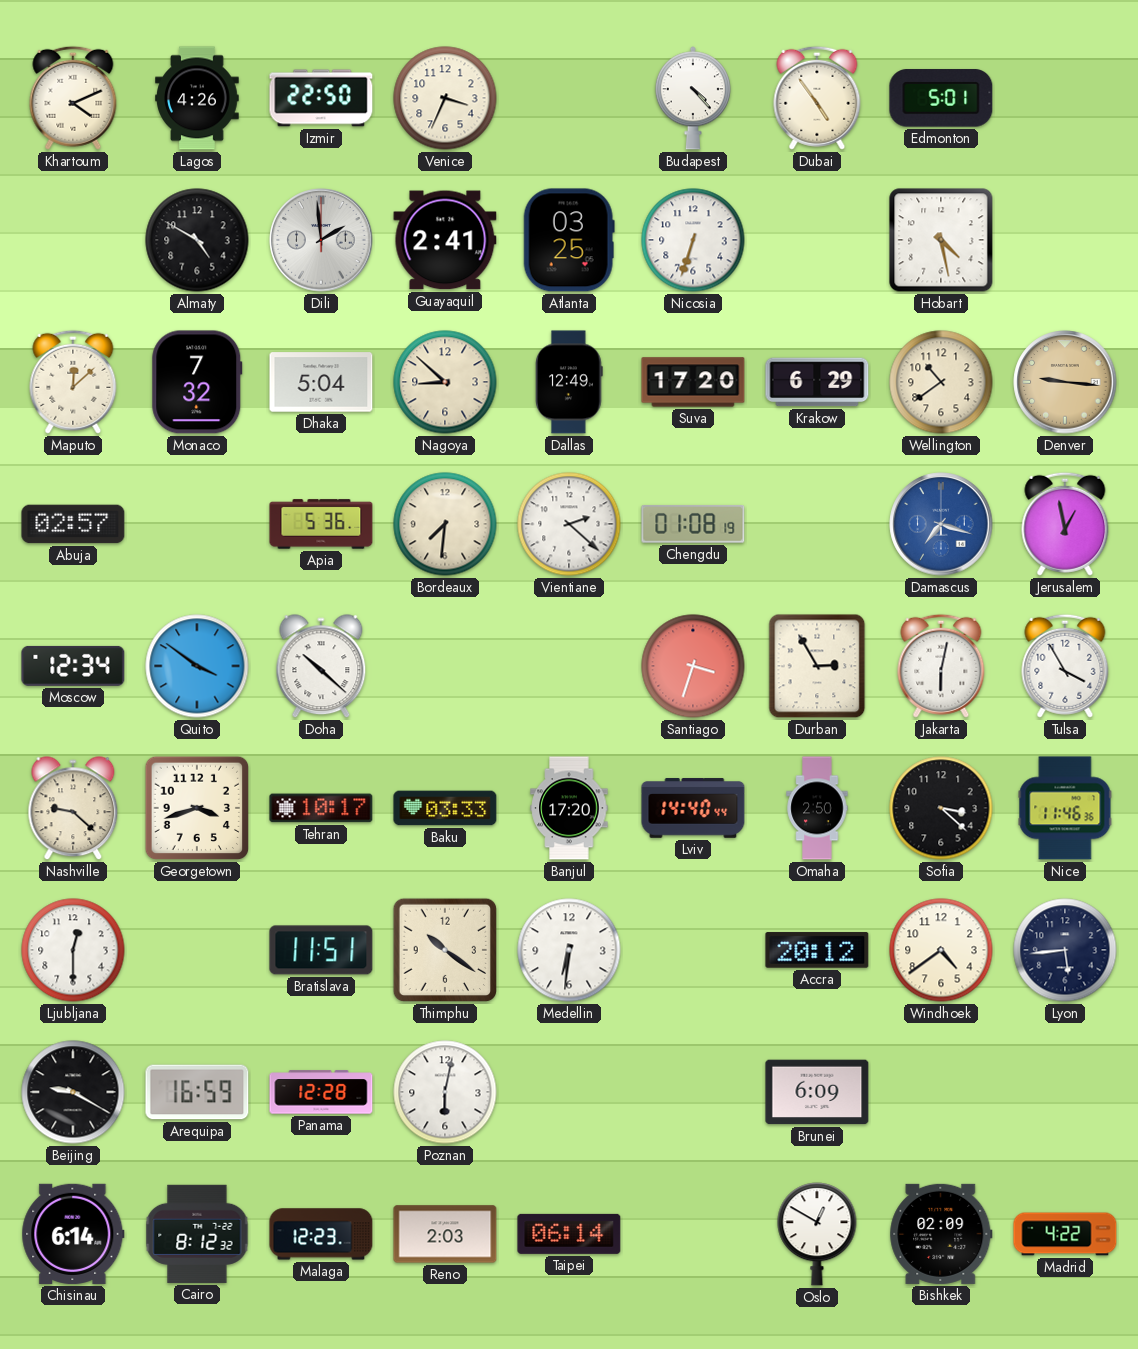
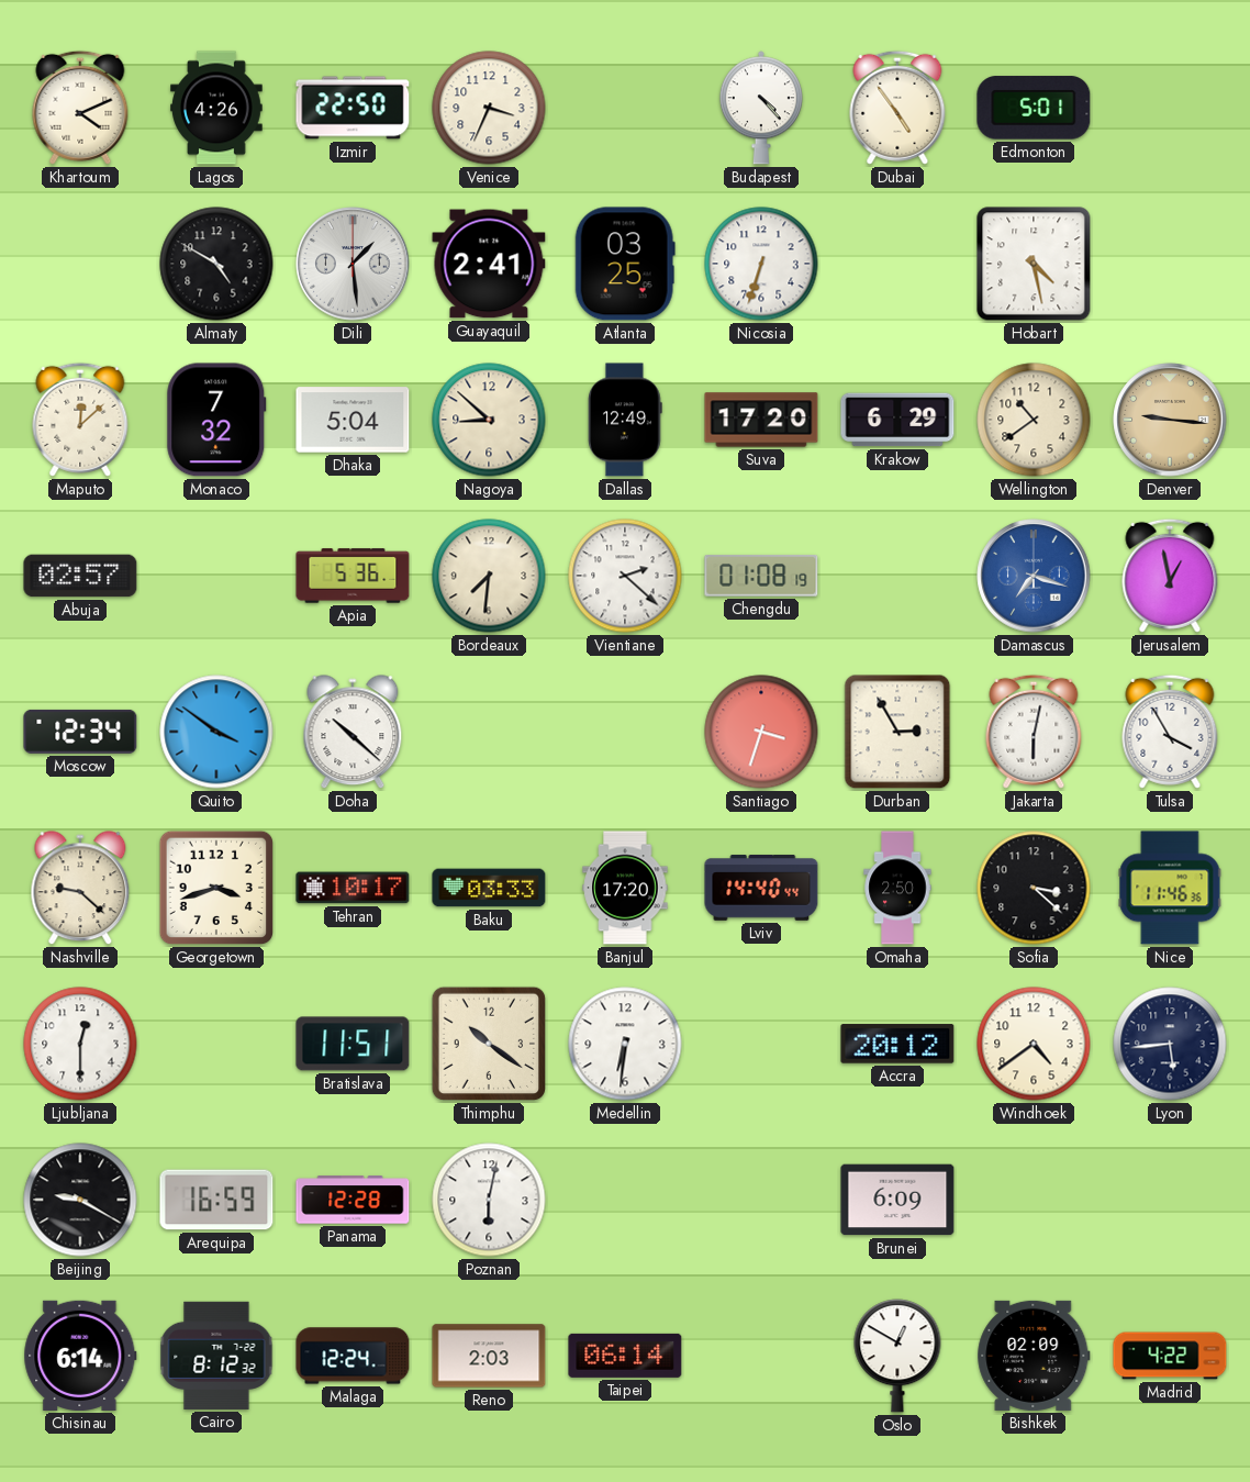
Dili: 1:59 -> 1:29
Malaga: 12:23 -> 12:24
